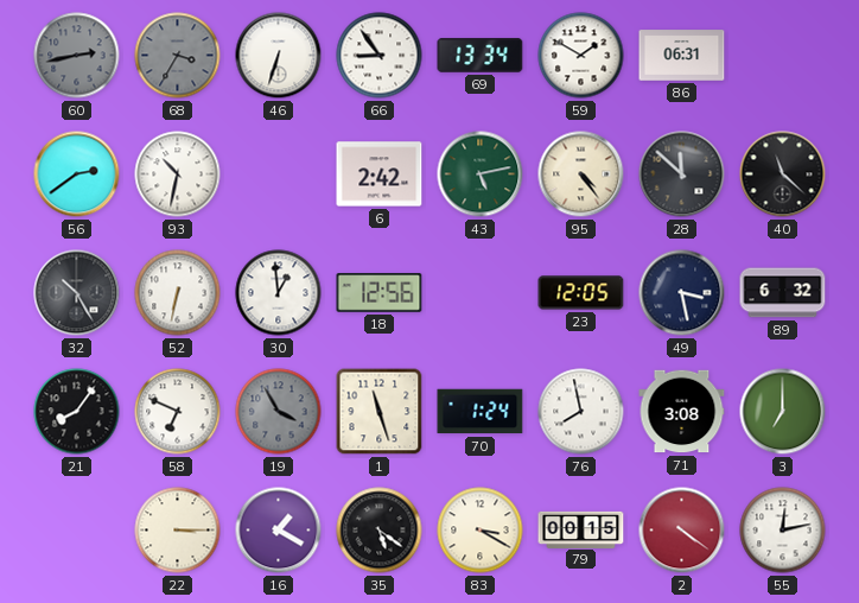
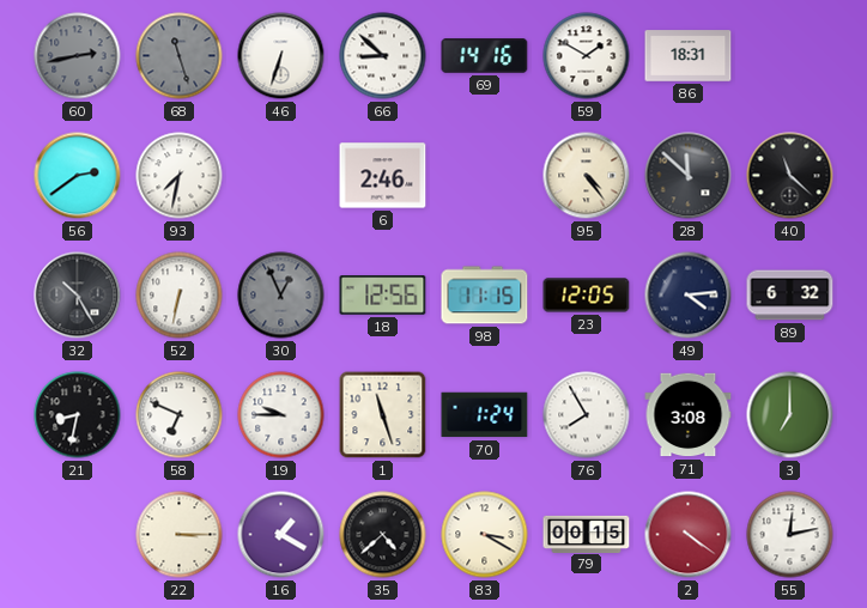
68: 3:35 -> 11:27
66: 8:54 -> 8:52
69: 13:34 -> 14:16
86: 06:31 -> 18:31
93: 10:32 -> 7:32
6: 2:42 -> 2:46
43: 5:13 -> none
30: 12:59 -> 12:56
30 dial: white -> grey
98: none -> 11:15
49: 3:28 -> 4:14
21: 8:06 -> 8:32
19: 3:55 -> 9:45
19 dial: grey -> white
76: 7:58 -> 7:55
35: 5:21 -> 4:38
